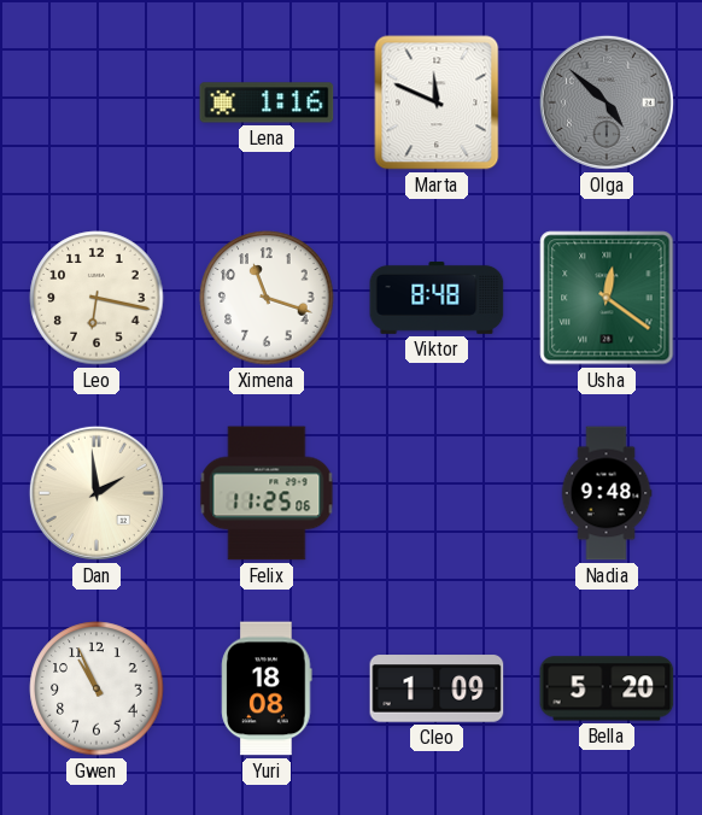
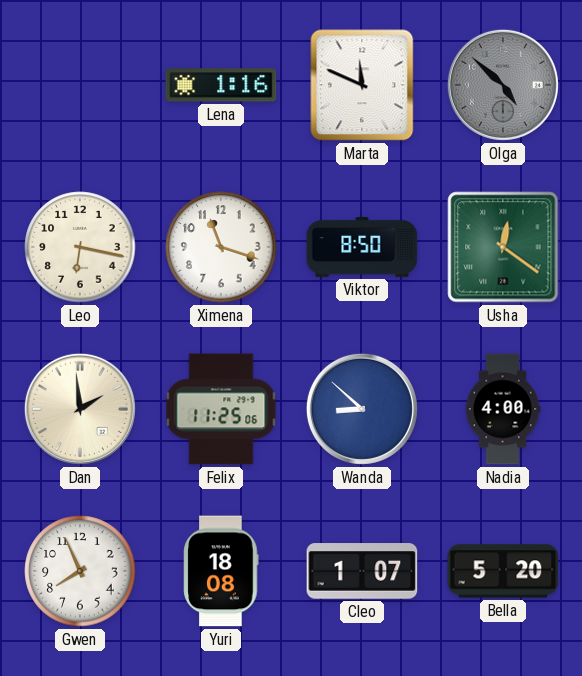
Viktor: 8:48 -> 8:50
Wanda: none -> 8:52
Nadia: 9:48 -> 4:00
Gwen: 10:56 -> 7:56
Cleo: 1:09 -> 1:07
